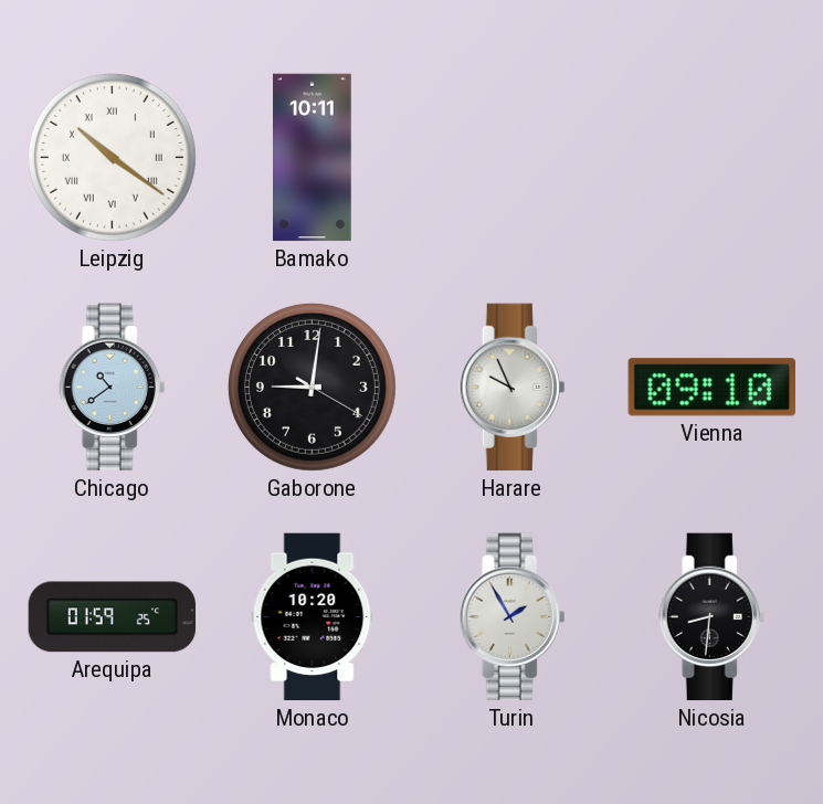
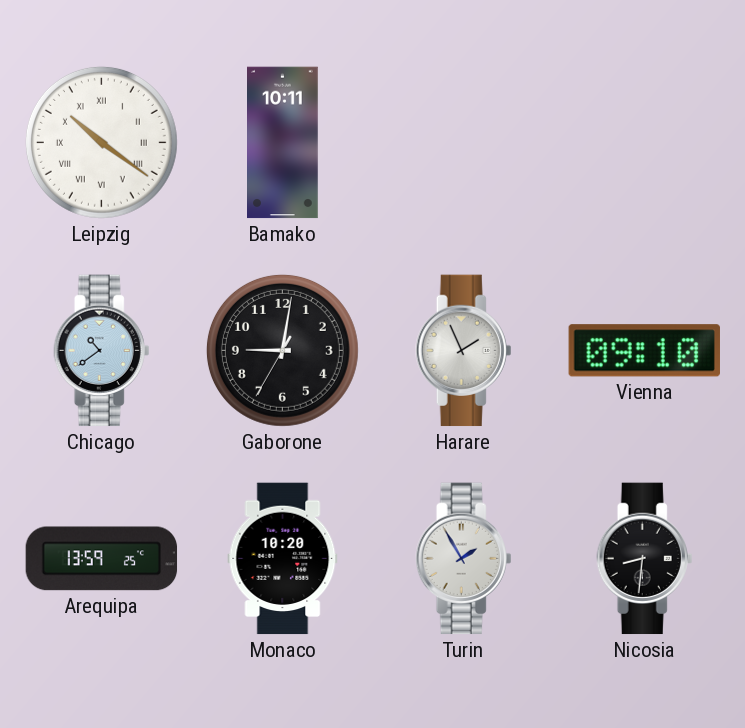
Gaborone: 9:01:20 -> 9:01:35
Harare: 9:56 -> 1:56
Arequipa: 01:59 -> 13:59
